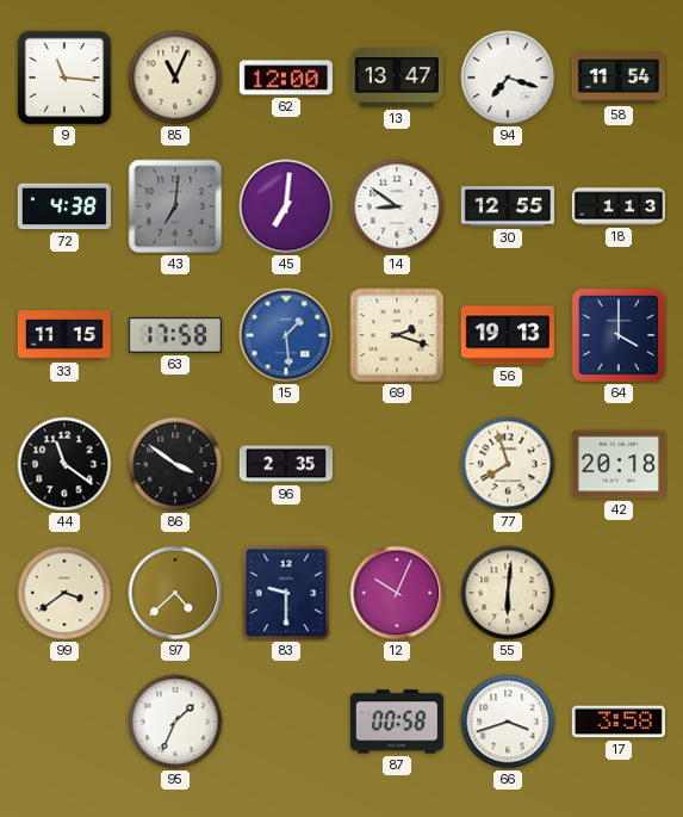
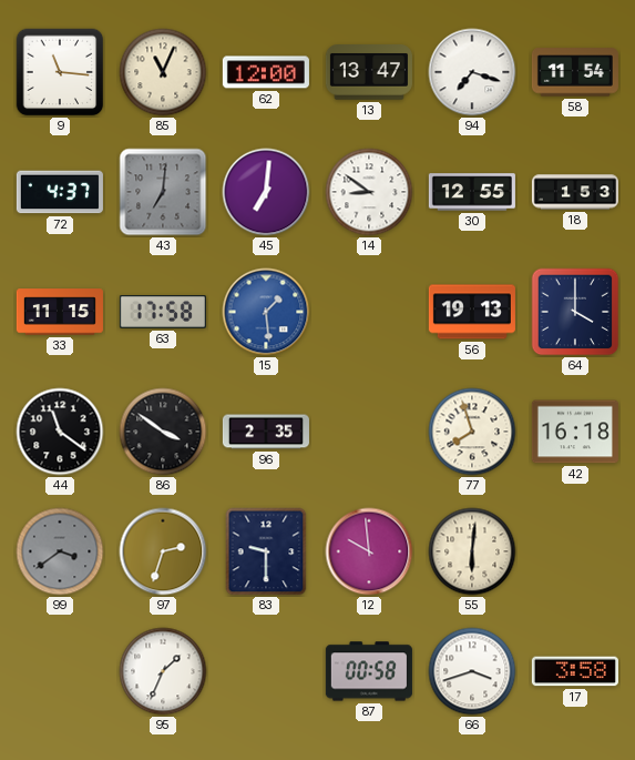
72: 4:38 -> 4:37
18: 1:13 -> 1:53
69: 2:18 -> none
42: 20:18 -> 16:18
99 dial: cream -> grey
97: 4:38 -> 2:33
12: 10:04 -> 9:59
